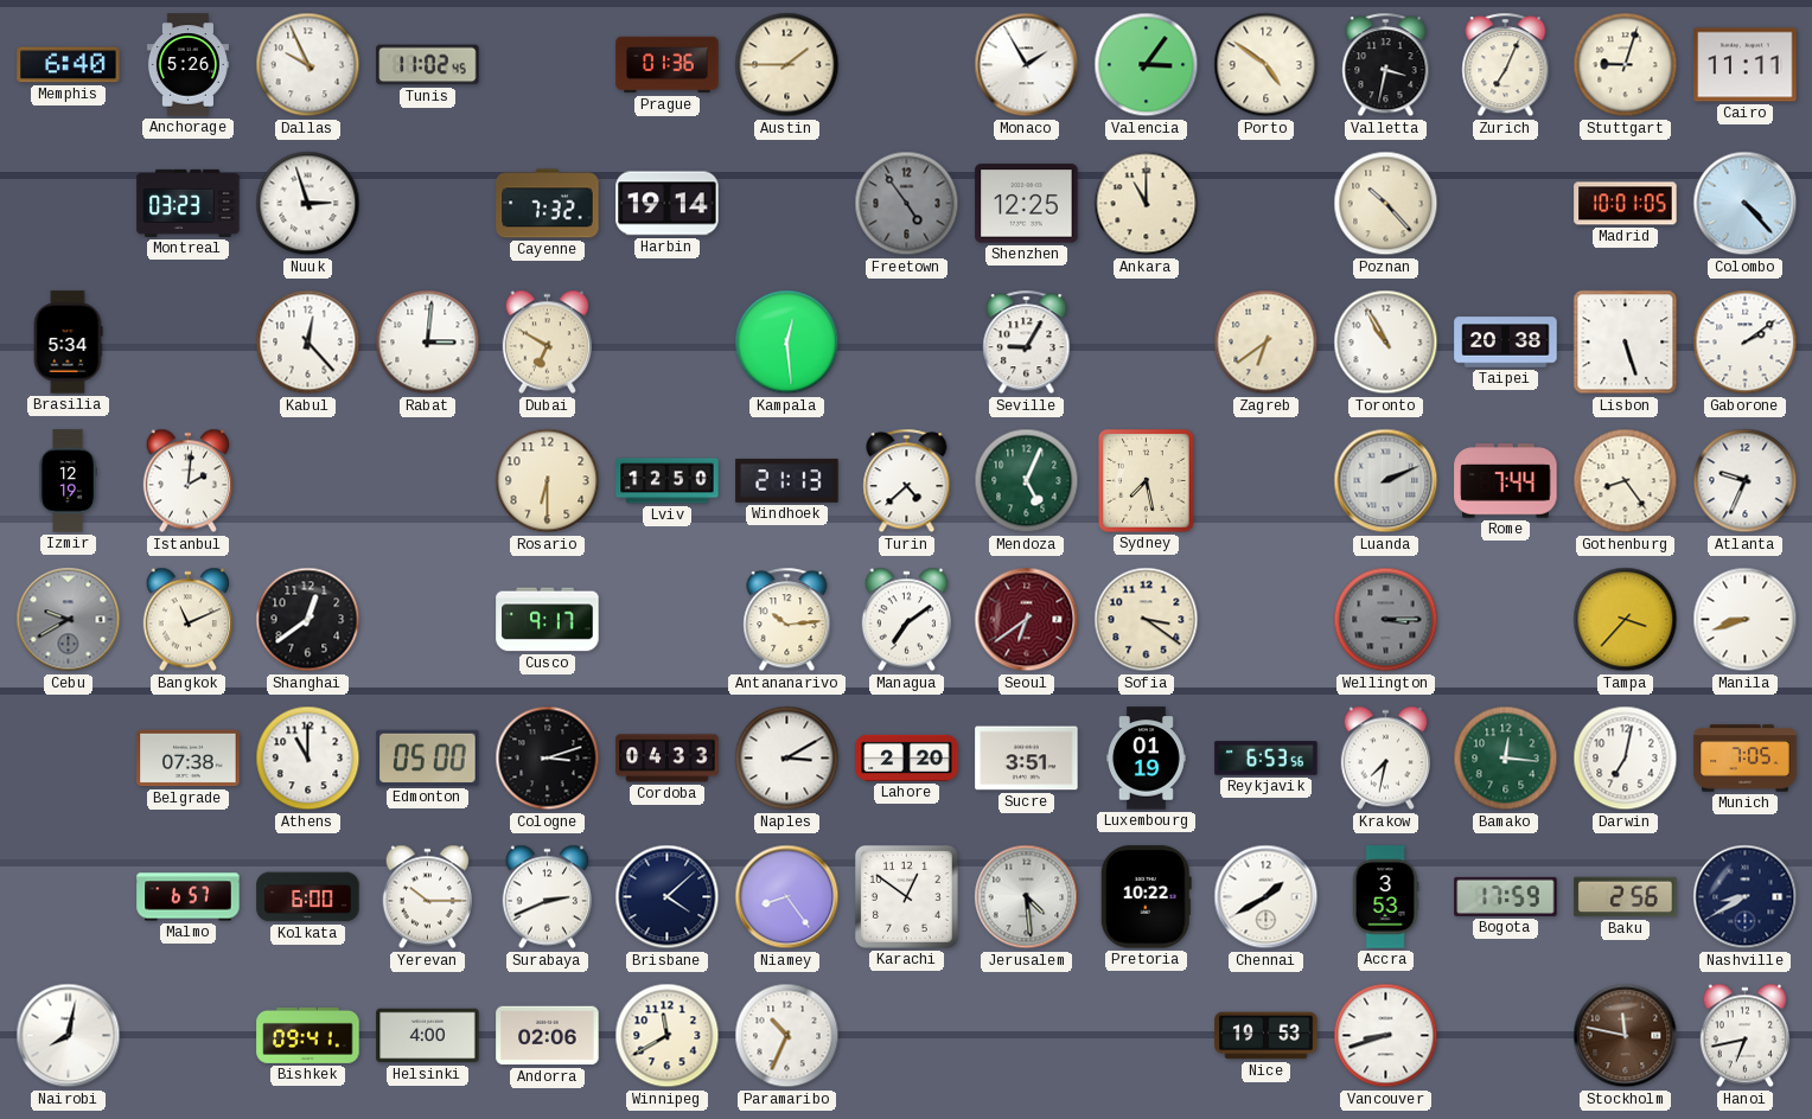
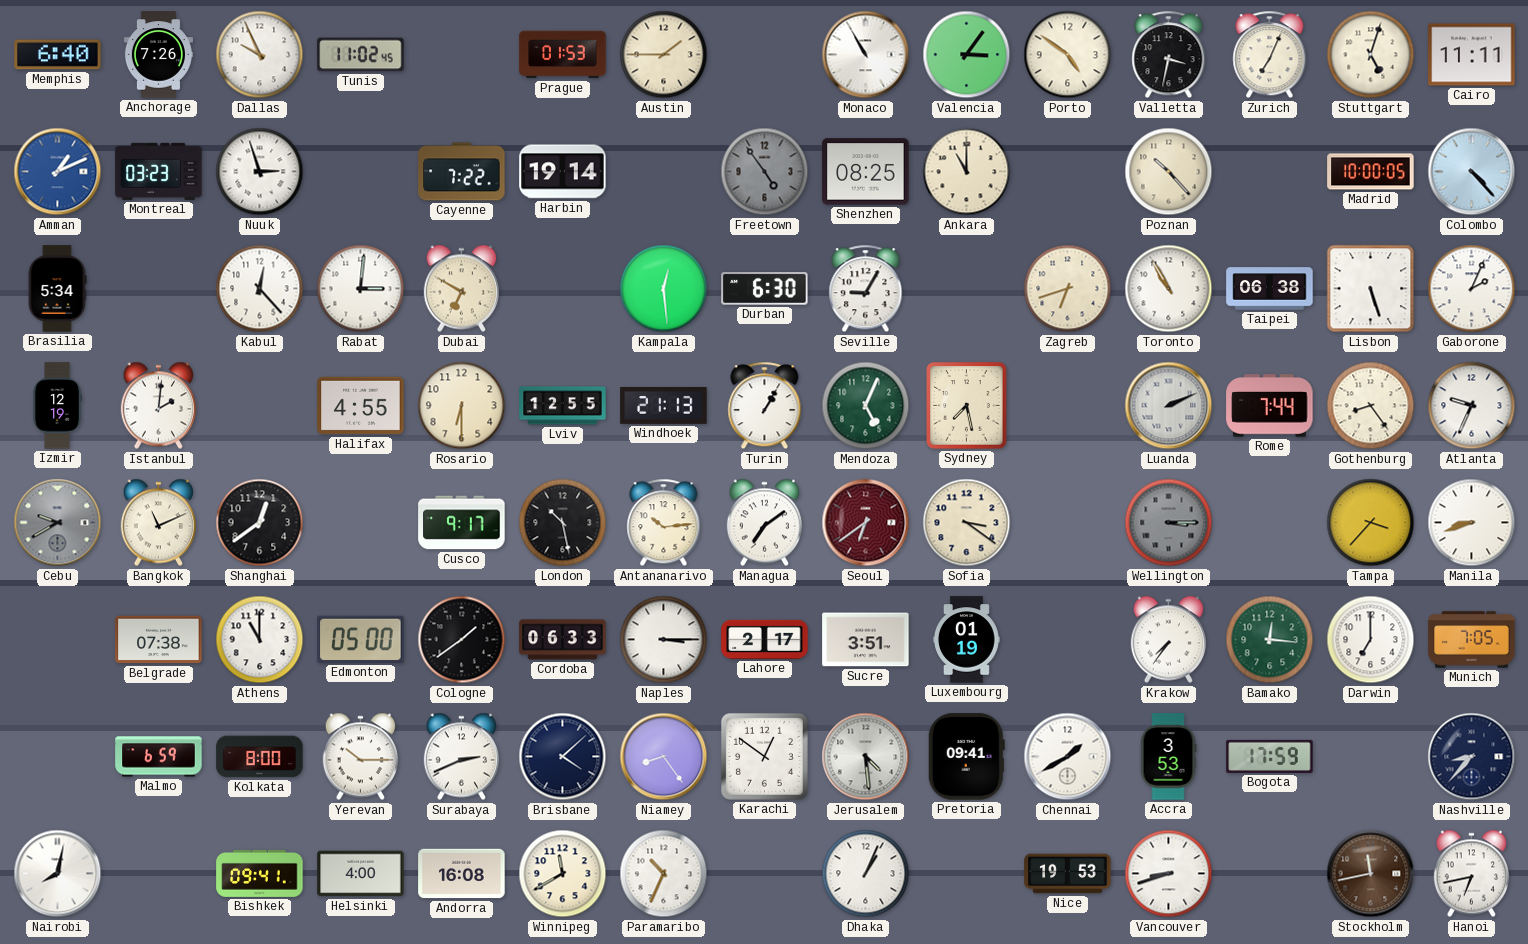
Anchorage: 5:26 -> 7:26
Prague: 01:36 -> 01:53
Monaco: 1:55 -> 10:55
Stuttgart: 9:03 -> 5:03
Amman: none -> 1:11
Cayenne: 7:32 -> 7:22
Shenzhen: 12:25 -> 08:25
Madrid: 10:01 -> 10:00
Durban: none -> 6:30
Zagreb: 6:39 -> 6:42
Taipei: 20:38 -> 06:38
Gaborone: 2:09 -> 2:04
Halifax: none -> 4:55
Lviv: 12:50 -> 12:55
Turin: 4:38 -> 1:05
London: none -> 10:28
Cologne: 3:12 -> 1:39
Cordoba: 04:33 -> 06:33
Naples: 3:10 -> 3:15
Lahore: 2:20 -> 2:17
Reykjavik: 6:53 -> none
Krakow: 7:32 -> 7:36
Darwin: 7:02 -> 7:00
Malmo: 6:57 -> 6:59
Kolkata: 6:00 -> 8:00
Pretoria: 10:22 -> 09:41
Baku: 2:56 -> none
Nashville: 8:40 -> 8:37
Andorra: 02:06 -> 16:08
Dhaka: none -> 1:04
Stockholm: 11:47 -> 11:43
